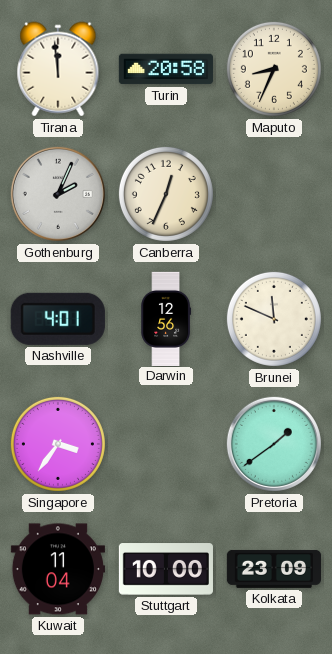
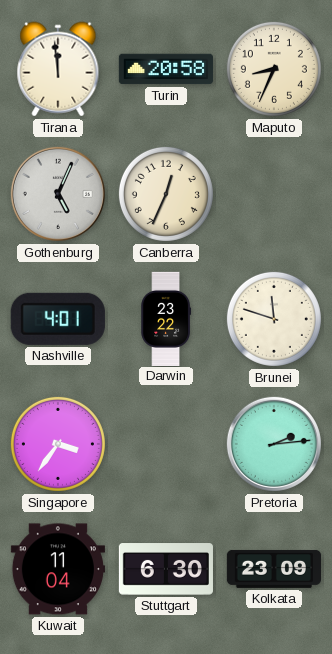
Gothenburg: 2:04 -> 5:04
Darwin: 12:56 -> 23:22
Brunei: 11:49 -> 11:48
Pretoria: 1:39 -> 2:14
Stuttgart: 10:00 -> 6:30
